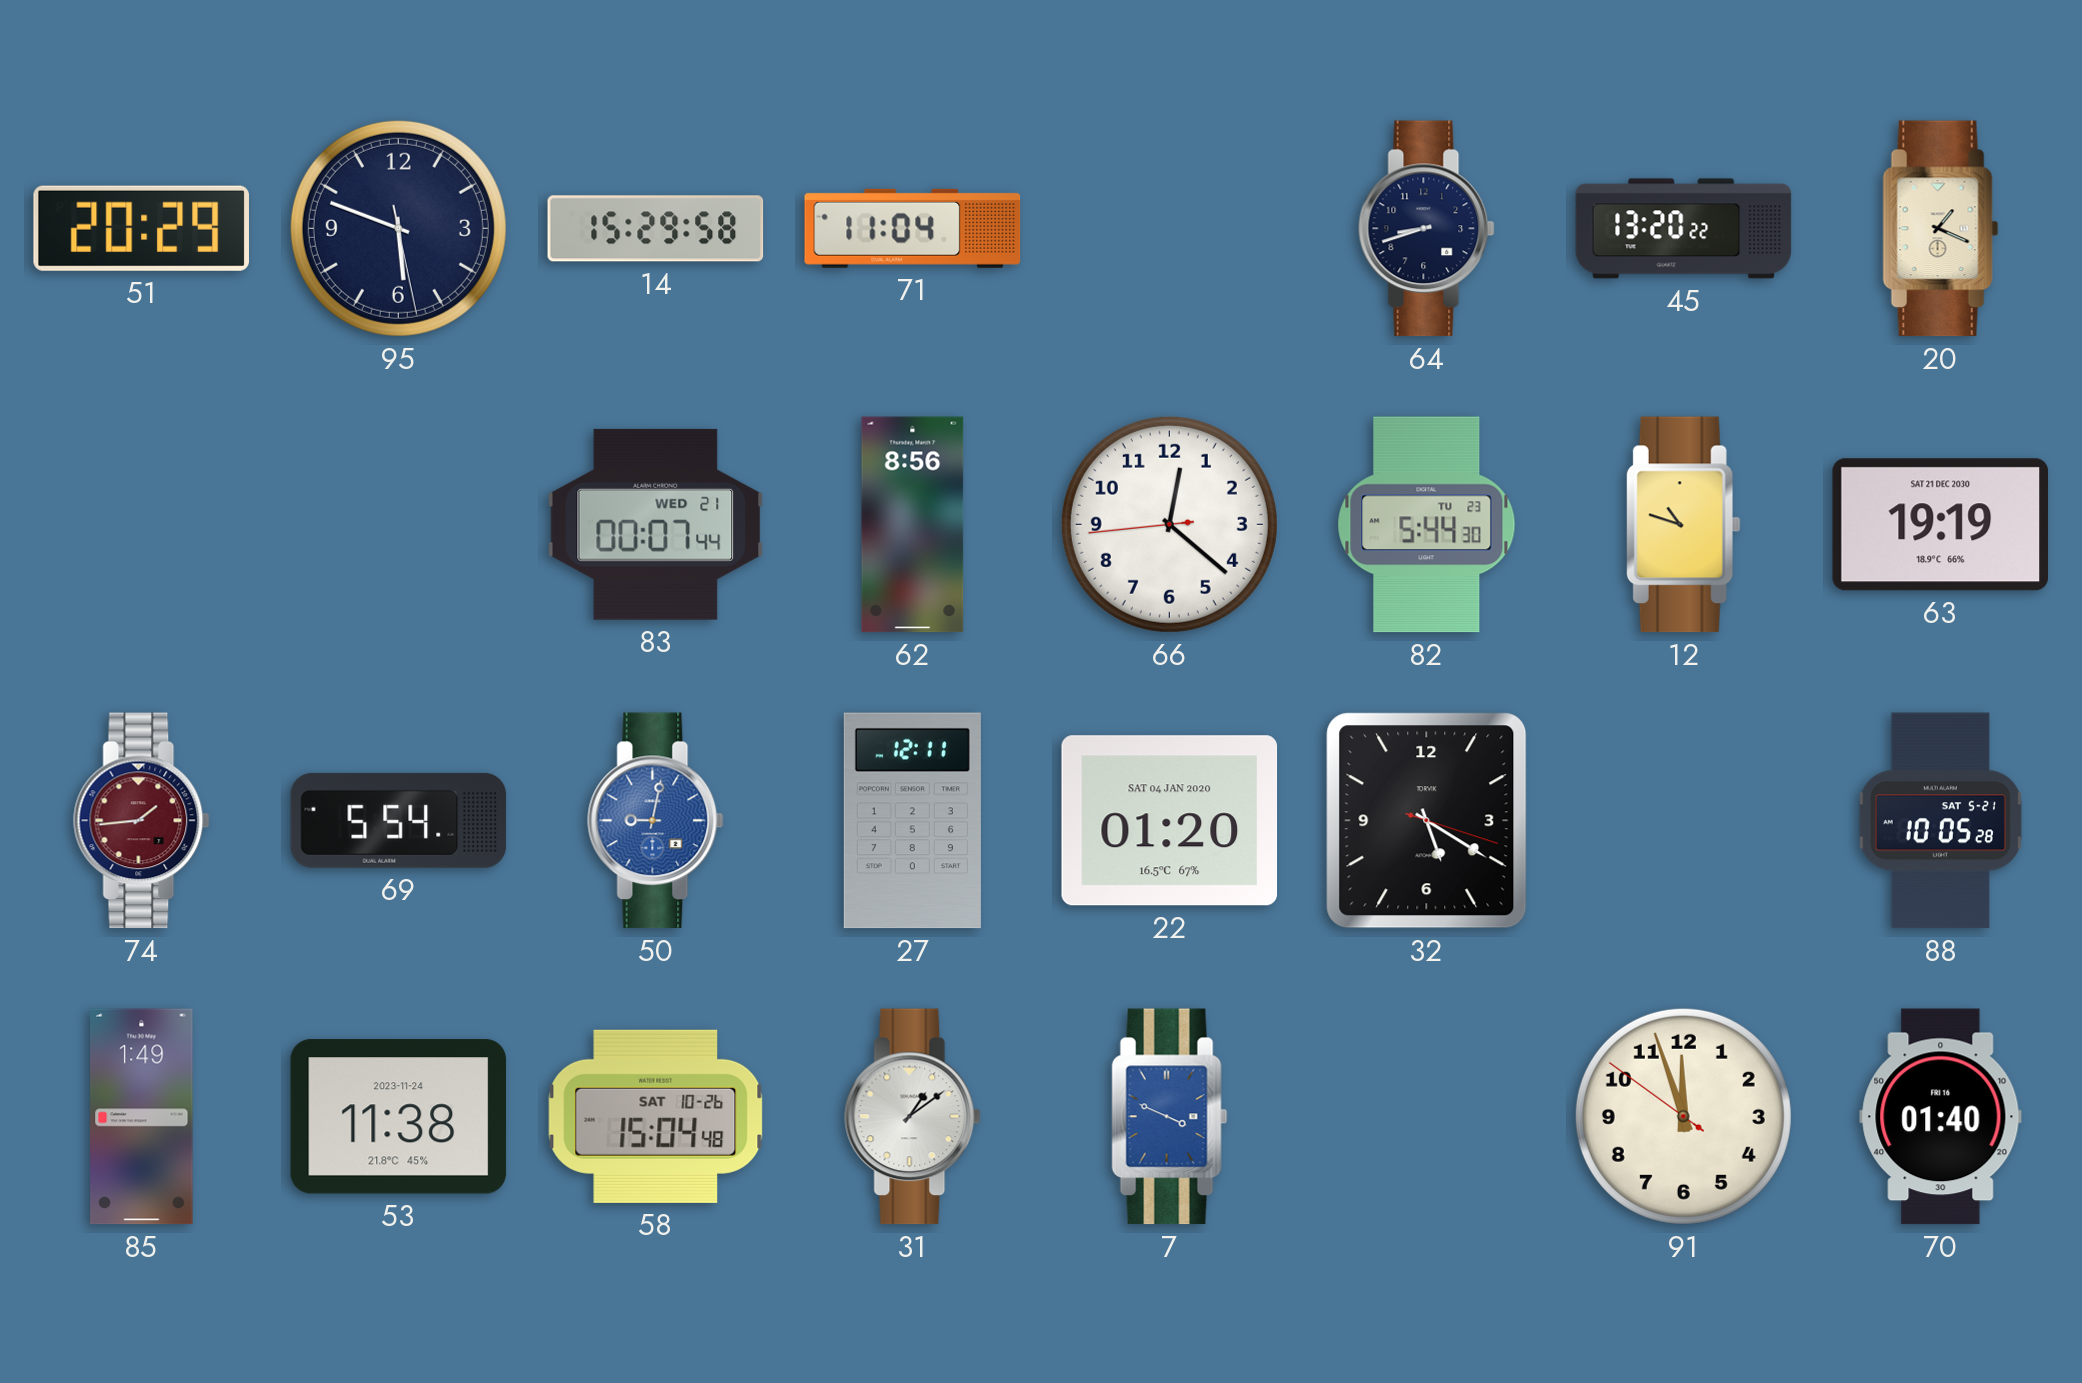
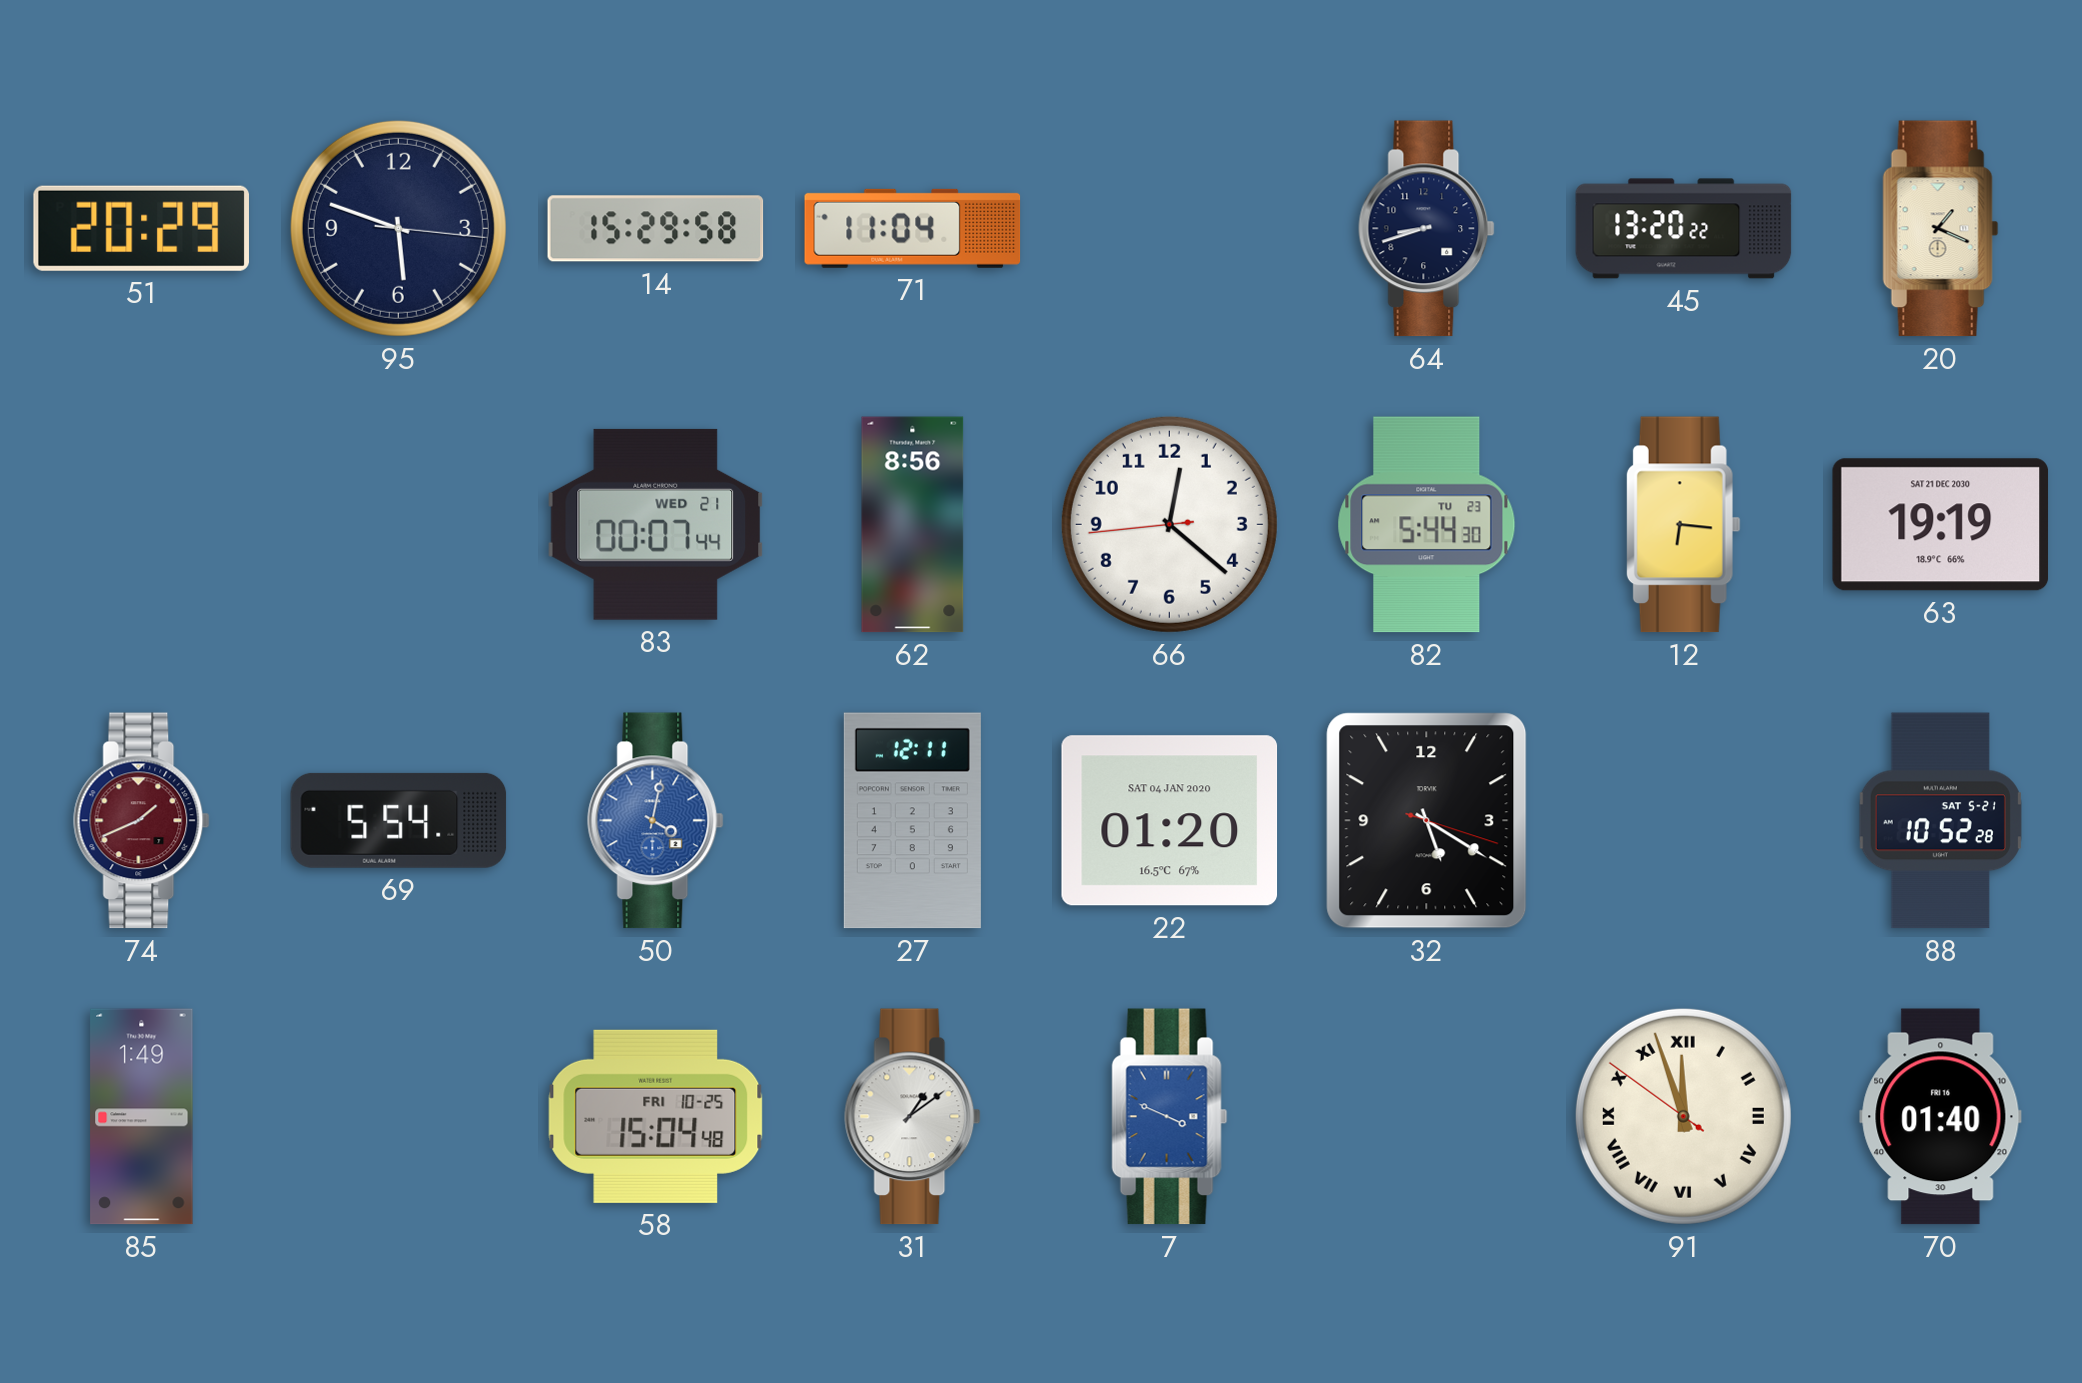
95: 5:48:28 -> 5:48:16
12: 10:48 -> 6:16
74: 1:44 -> 1:41
50: 9:02 -> 4:02
88: 10:05 -> 10:52
53: 11:38 -> none
58 date: SAT 10-26 -> FRI 10-25
91 numerals: Arabic -> Roman
